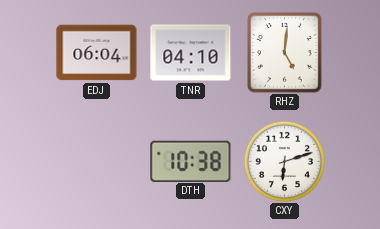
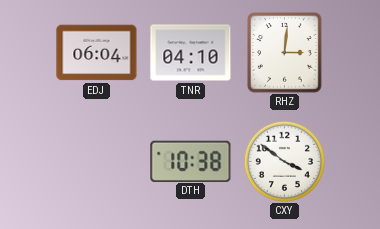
RHZ: 5:01 -> 3:01
CXY: 6:12 -> 3:51
